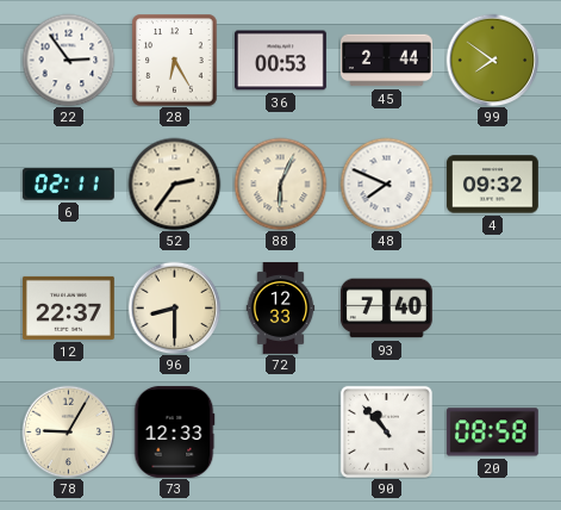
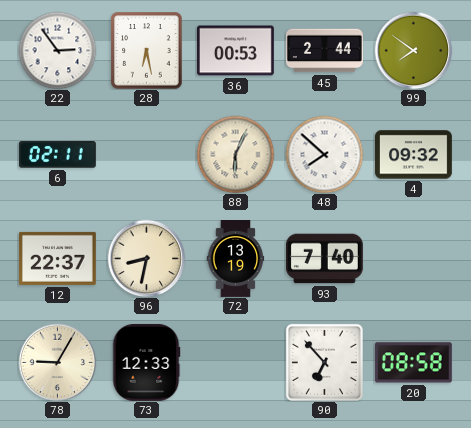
28: 6:25 -> 6:28
52: 2:36 -> none
48: 7:49 -> 7:52
96: 8:30 -> 8:32
72: 12:33 -> 13:19
90: 10:53 -> 6:53
